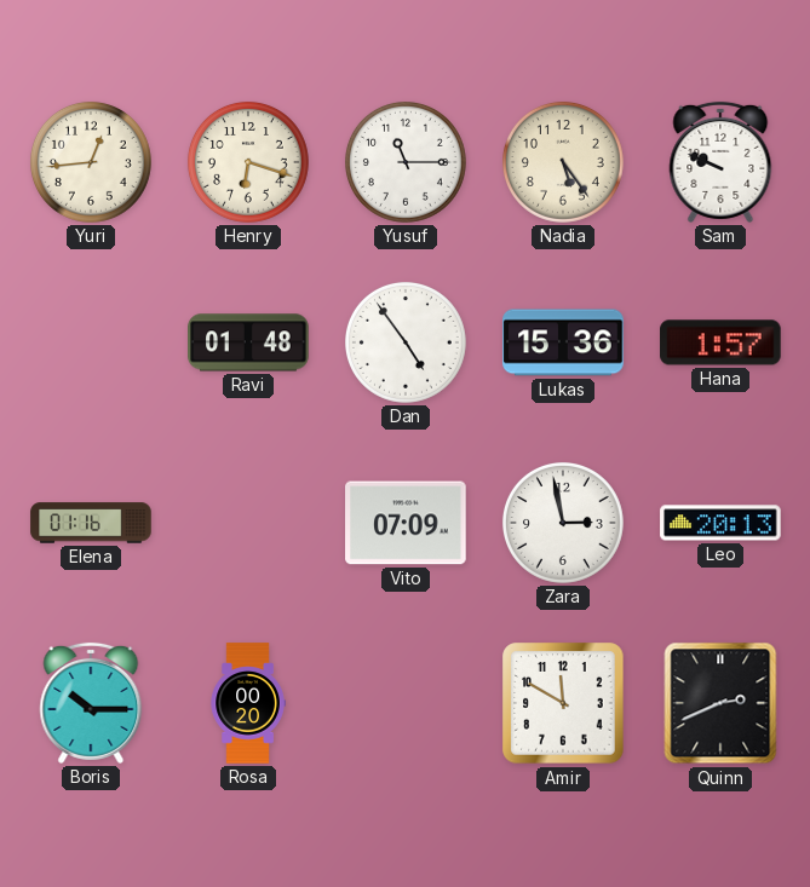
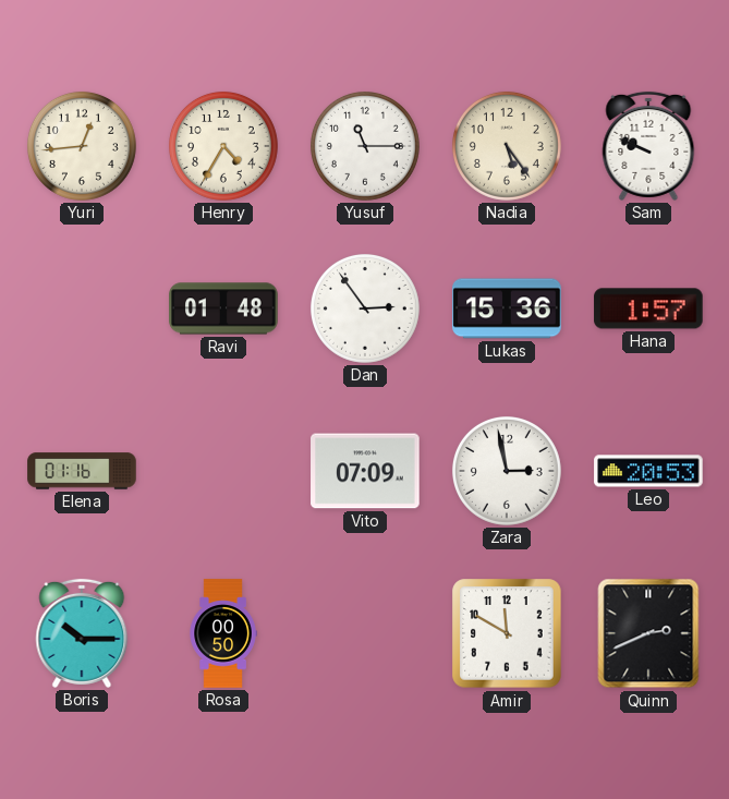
Henry: 6:18 -> 4:35
Dan: 4:54 -> 2:54
Leo: 20:13 -> 20:53
Rosa: 00:20 -> 00:50
